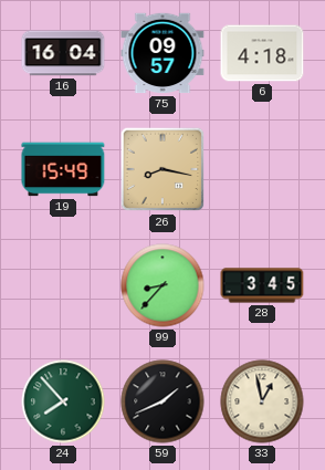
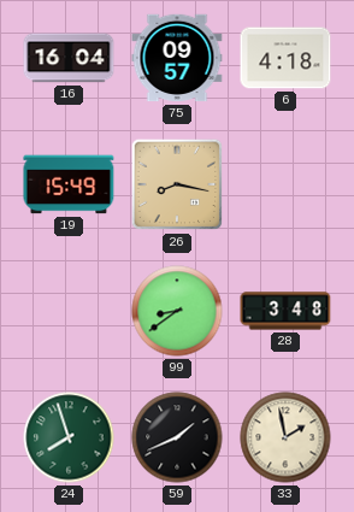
99: 8:37 -> 8:39
28: 3:45 -> 3:48
24: 7:53 -> 7:57
33: 12:58 -> 1:58
